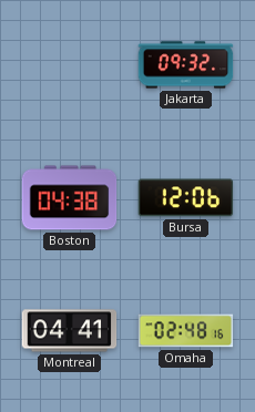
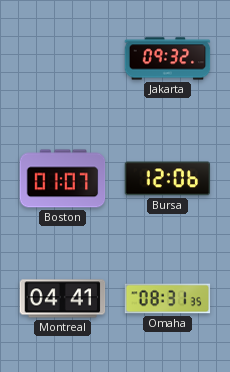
Boston: 04:38 -> 01:07
Omaha: 02:48 -> 08:31
